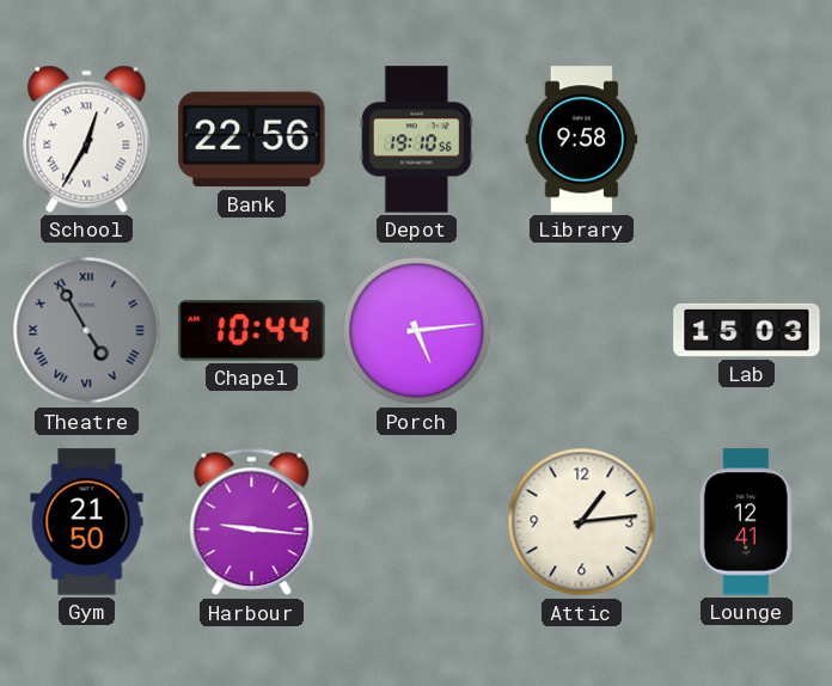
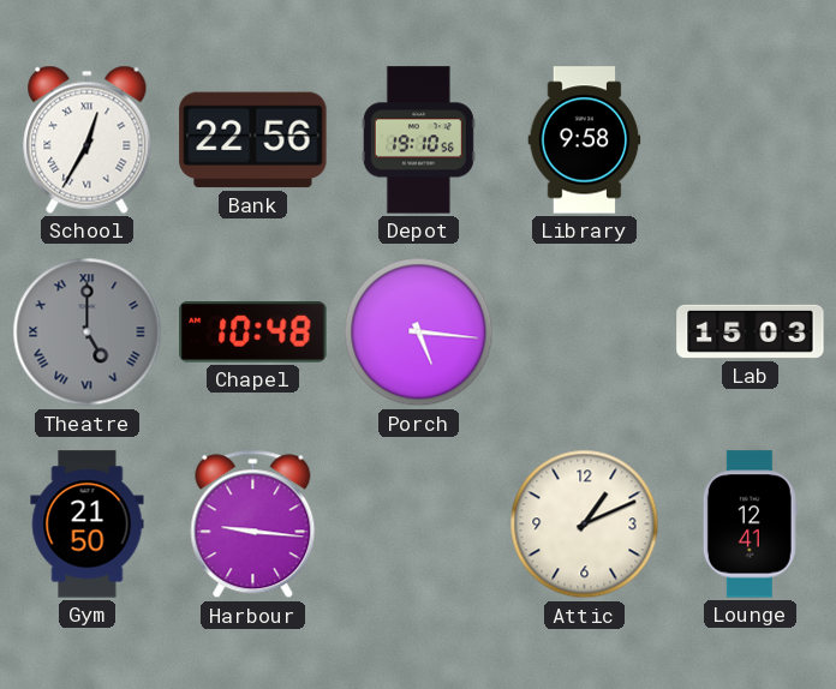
Theatre: 4:55 -> 5:00
Chapel: 10:44 -> 10:48
Porch: 5:14 -> 5:16
Attic: 1:14 -> 1:11
